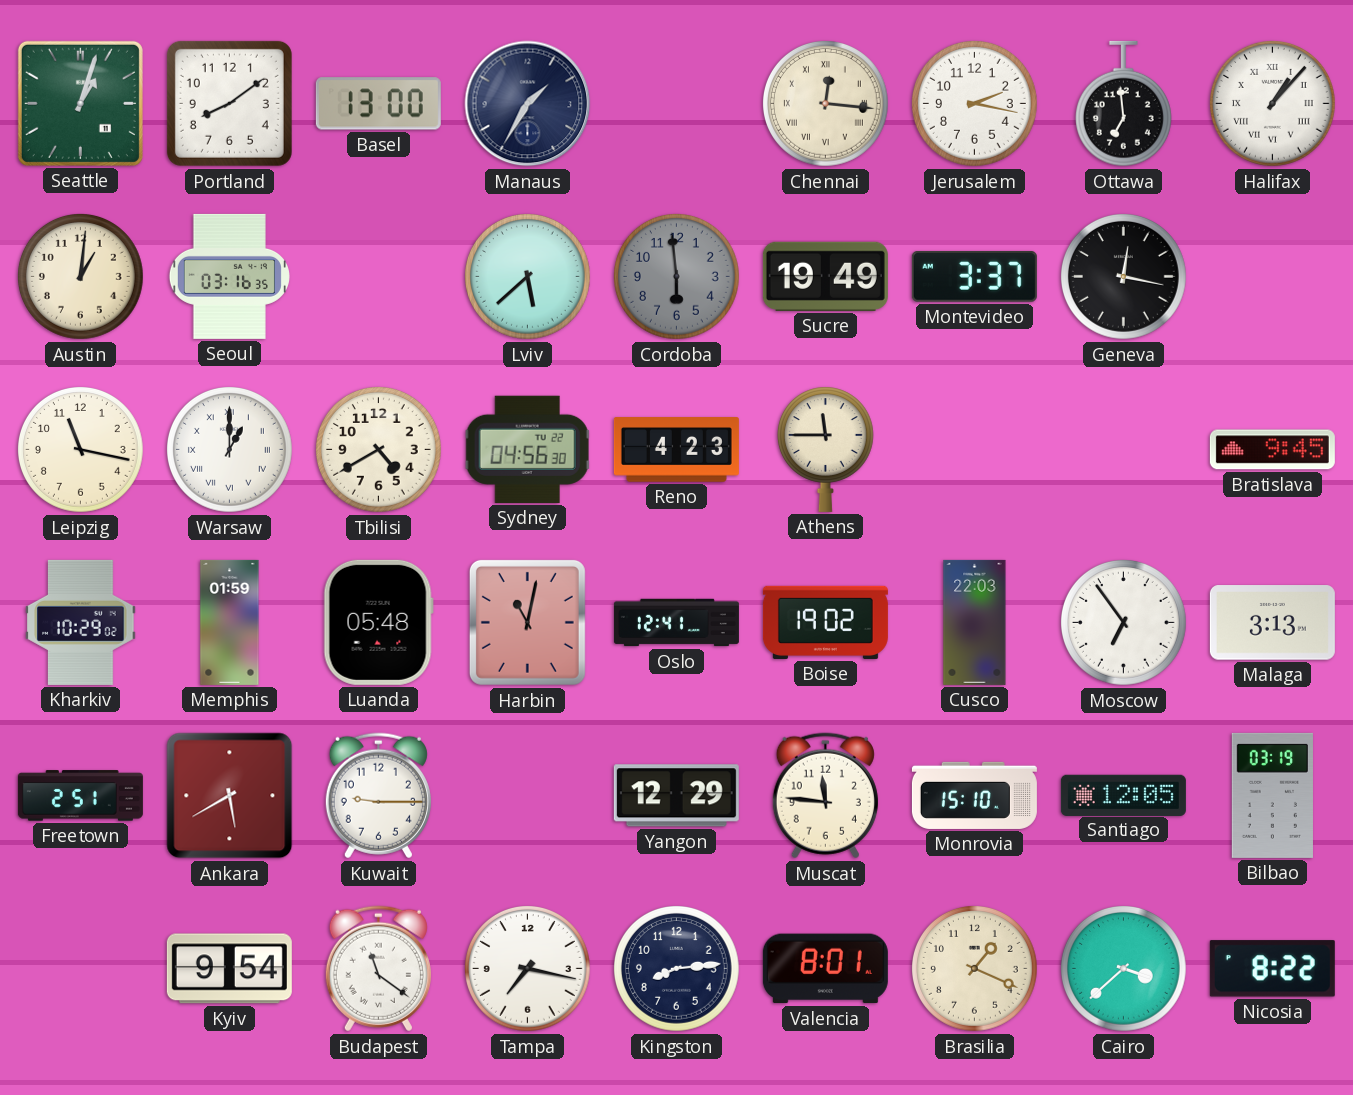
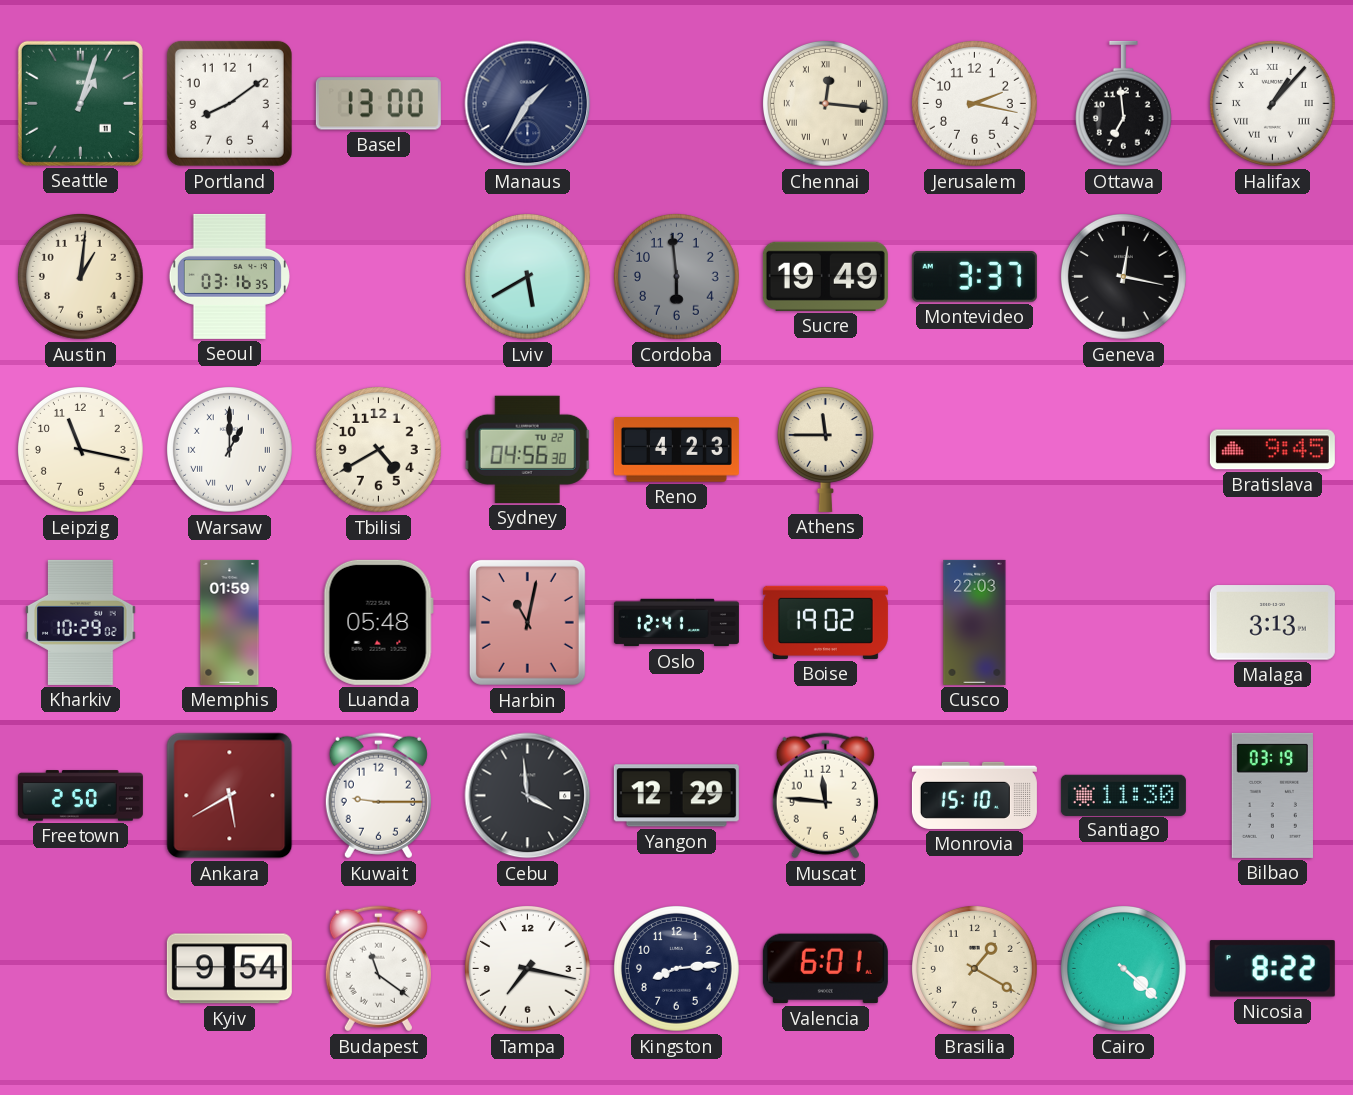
Lviv: 5:38 -> 5:40
Moscow: 6:54 -> none
Freetown: 2:51 -> 2:50
Cebu: none -> 3:59
Santiago: 12:05 -> 11:30
Valencia: 8:01 -> 6:01
Brasilia: 1:19 -> 1:20
Cairo: 3:38 -> 4:22
